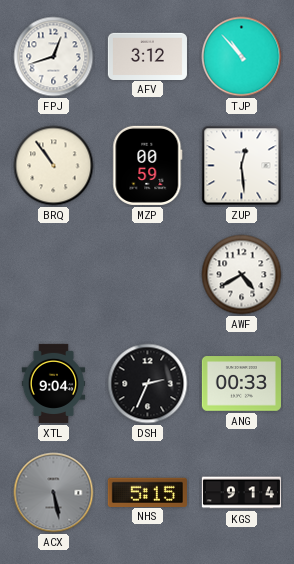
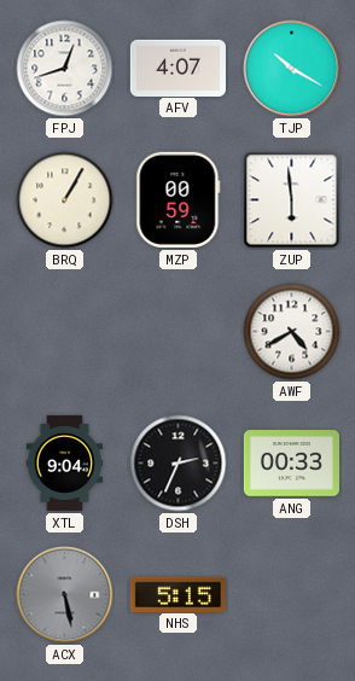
AFV: 3:12 -> 4:07
TJP: 10:53 -> 10:20
BRQ: 10:54 -> 1:05
ZUP: 12:29 -> 5:59
KGS: 9:14 -> none
